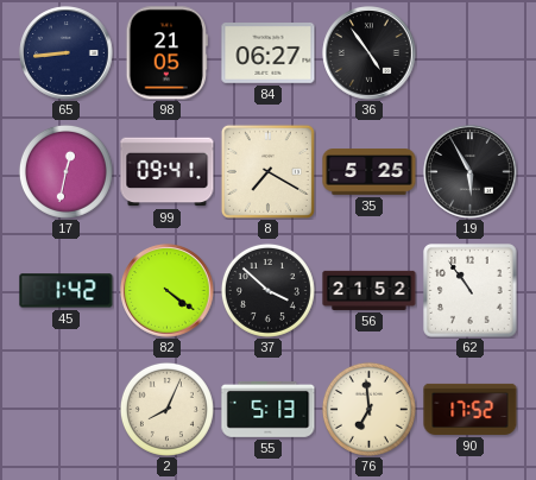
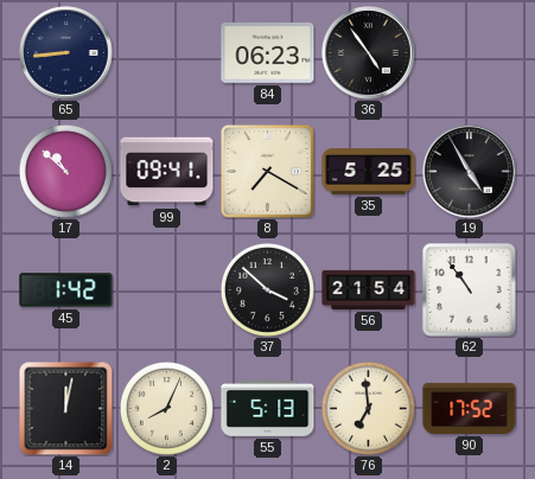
98: 21:05 -> none
84: 06:27 -> 06:23
17: 12:32 -> 10:52
19: 5:55 -> 4:55
82: 4:21 -> none
56: 21:52 -> 21:54
14: none -> 12:02
